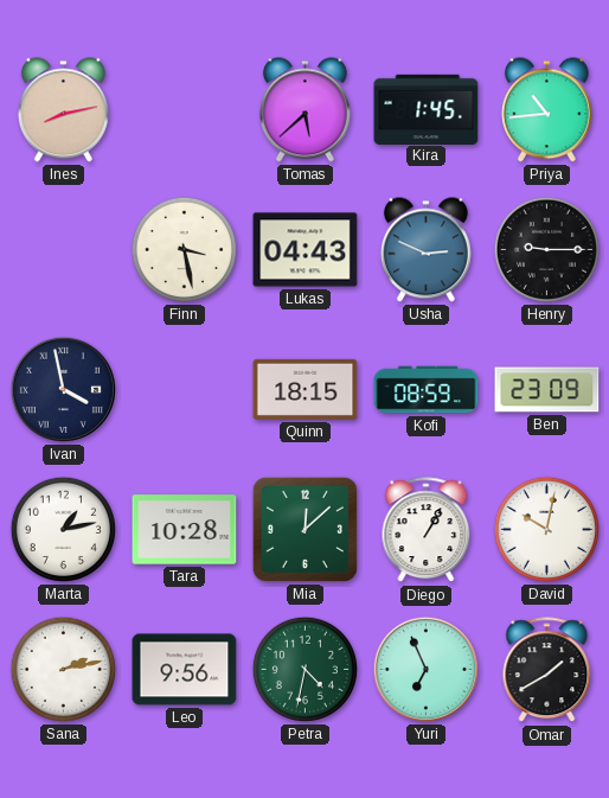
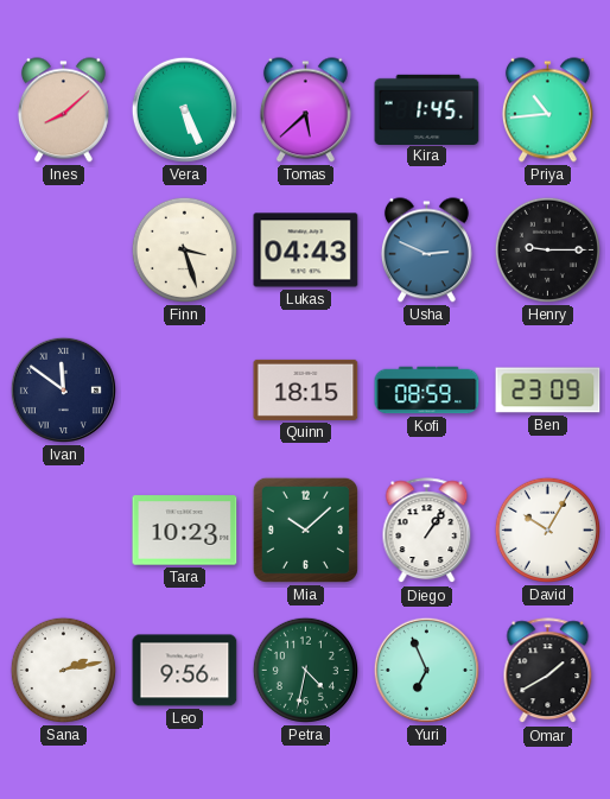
Ines: 8:13 -> 8:08
Vera: none -> 5:26
Finn: 3:28 -> 3:27
Ivan: 3:58 -> 11:51
Marta: 1:13 -> none
Tara: 10:28 -> 10:23
Mia: 12:08 -> 10:08
Diego: 1:05 -> 1:06
David: 10:02 -> 10:05
